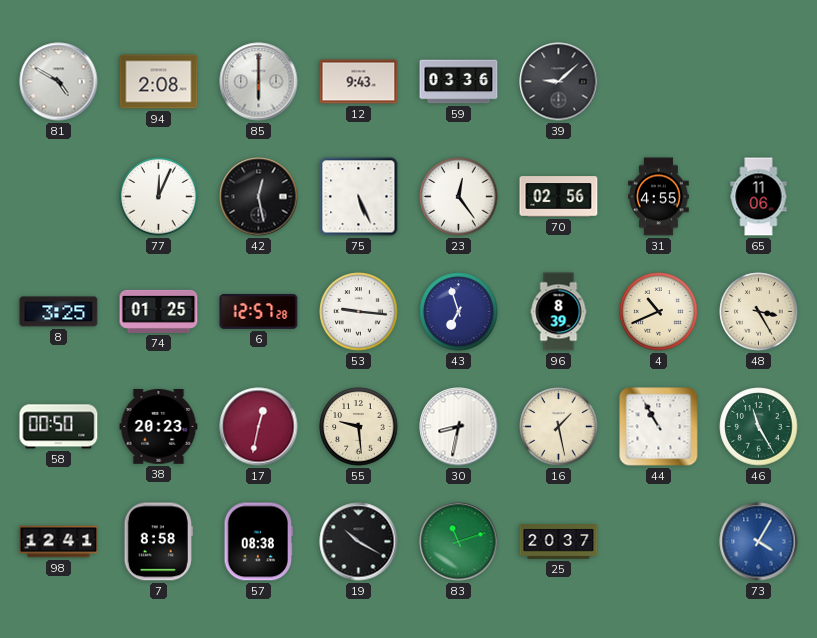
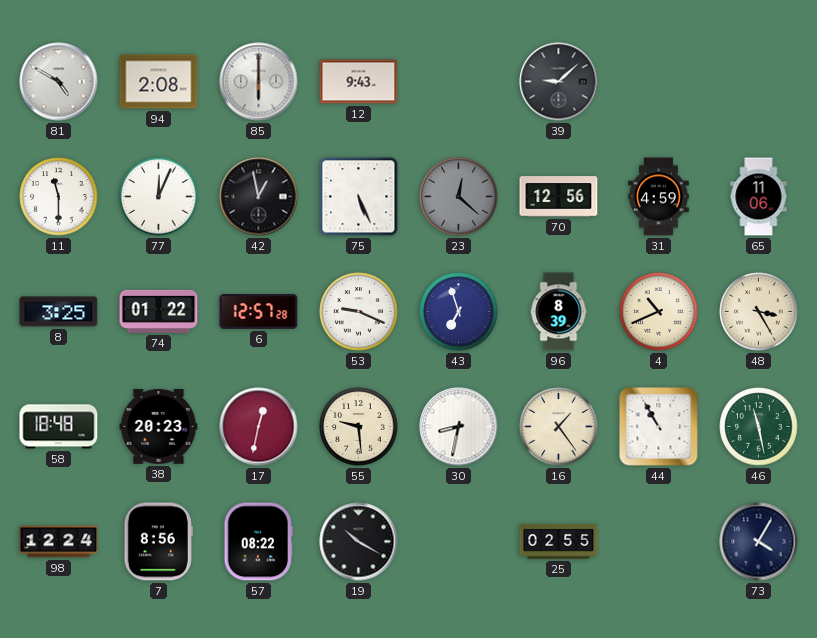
59: 03:36 -> none
11: none -> 11:30
42: 12:28 -> 12:58
23: 12:24 -> 12:22
23 dial: white -> grey
70: 02:56 -> 12:56
31: 4:55 -> 4:59
74: 01:25 -> 01:22
53: 9:16 -> 9:19
58: 00:50 -> 18:48
16: 1:28 -> 1:24
46: 11:25 -> 11:28
98: 12:41 -> 12:24
7: 8:58 -> 8:56
57: 08:38 -> 08:22
83: 11:12 -> none
25: 20:37 -> 02:55
73 dial: blue -> navy
